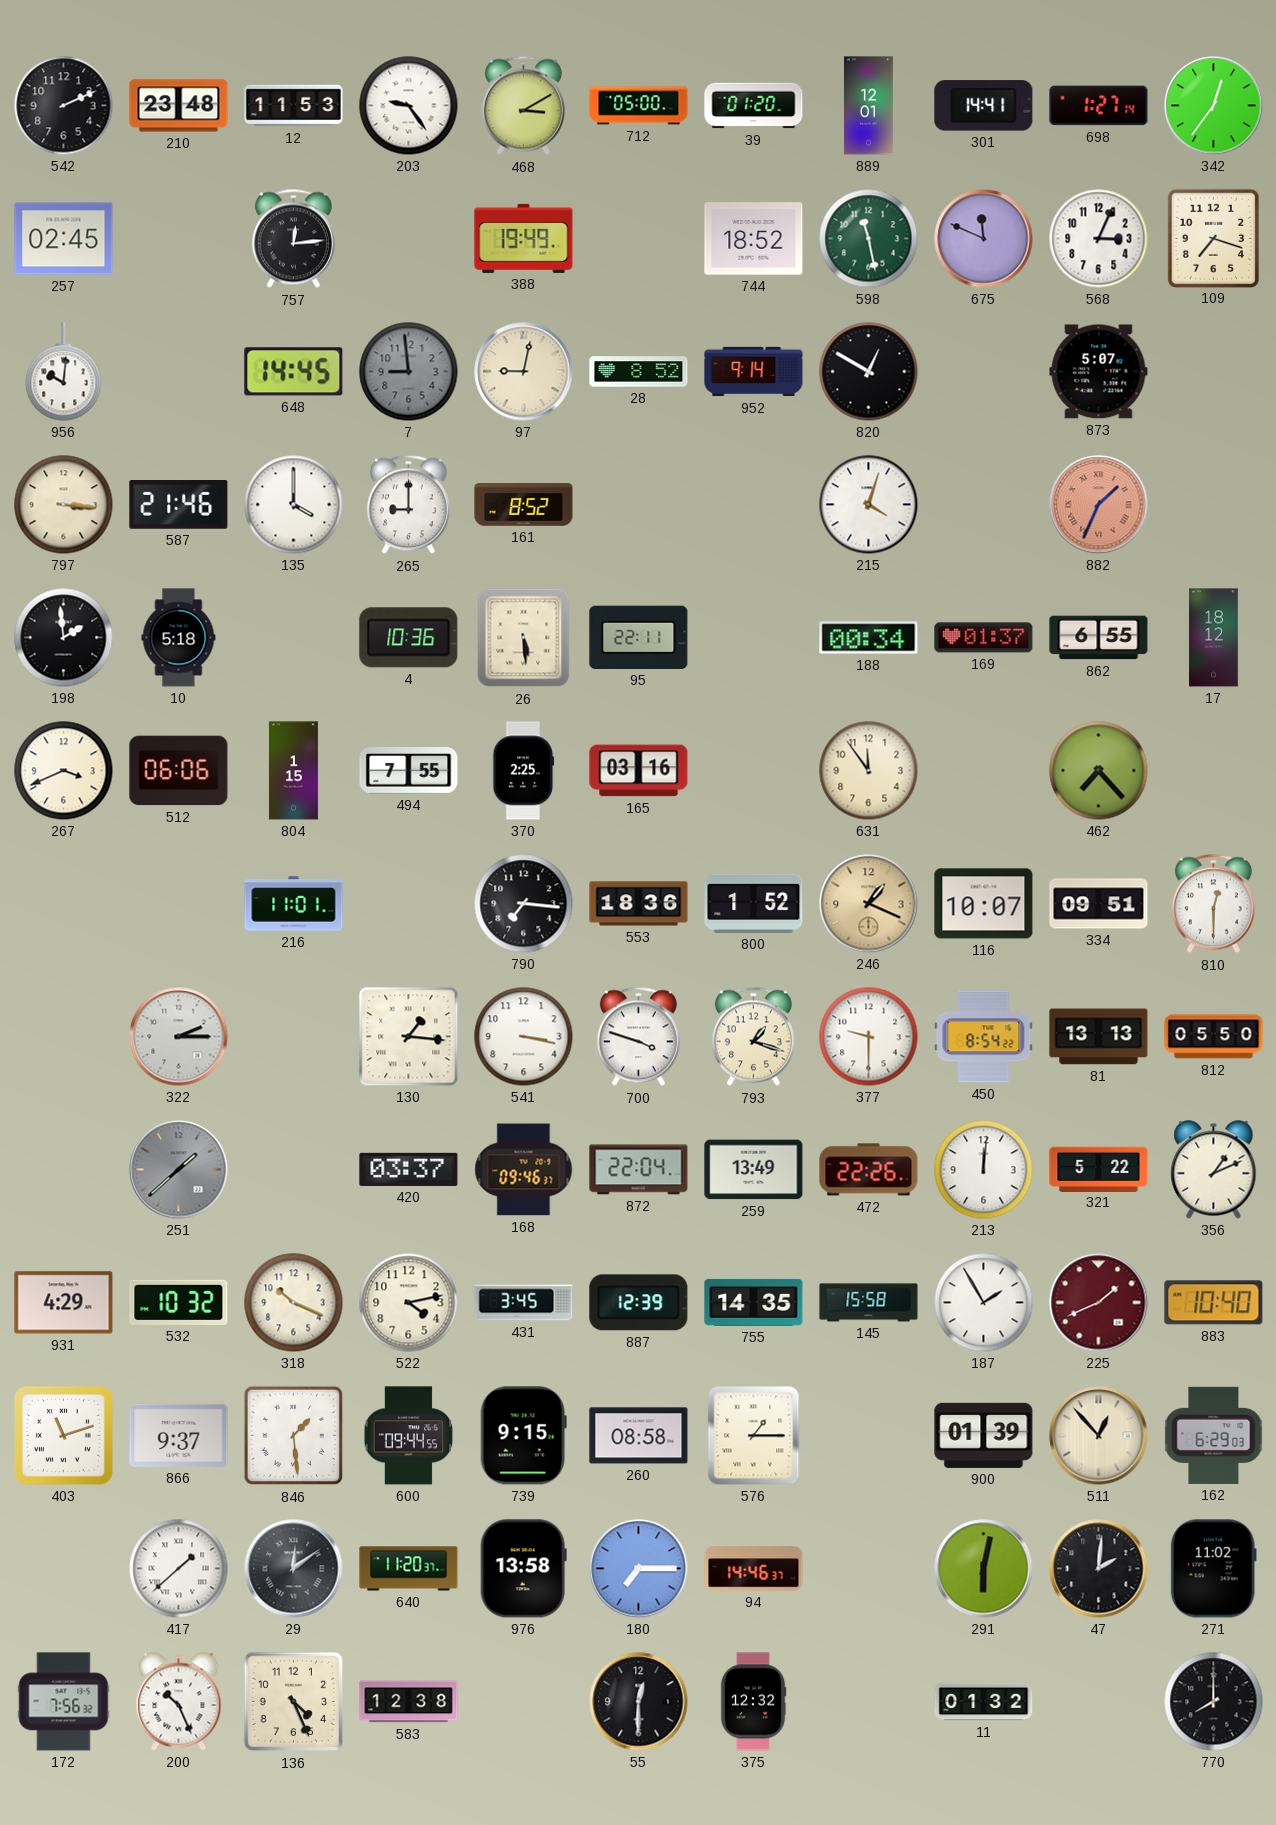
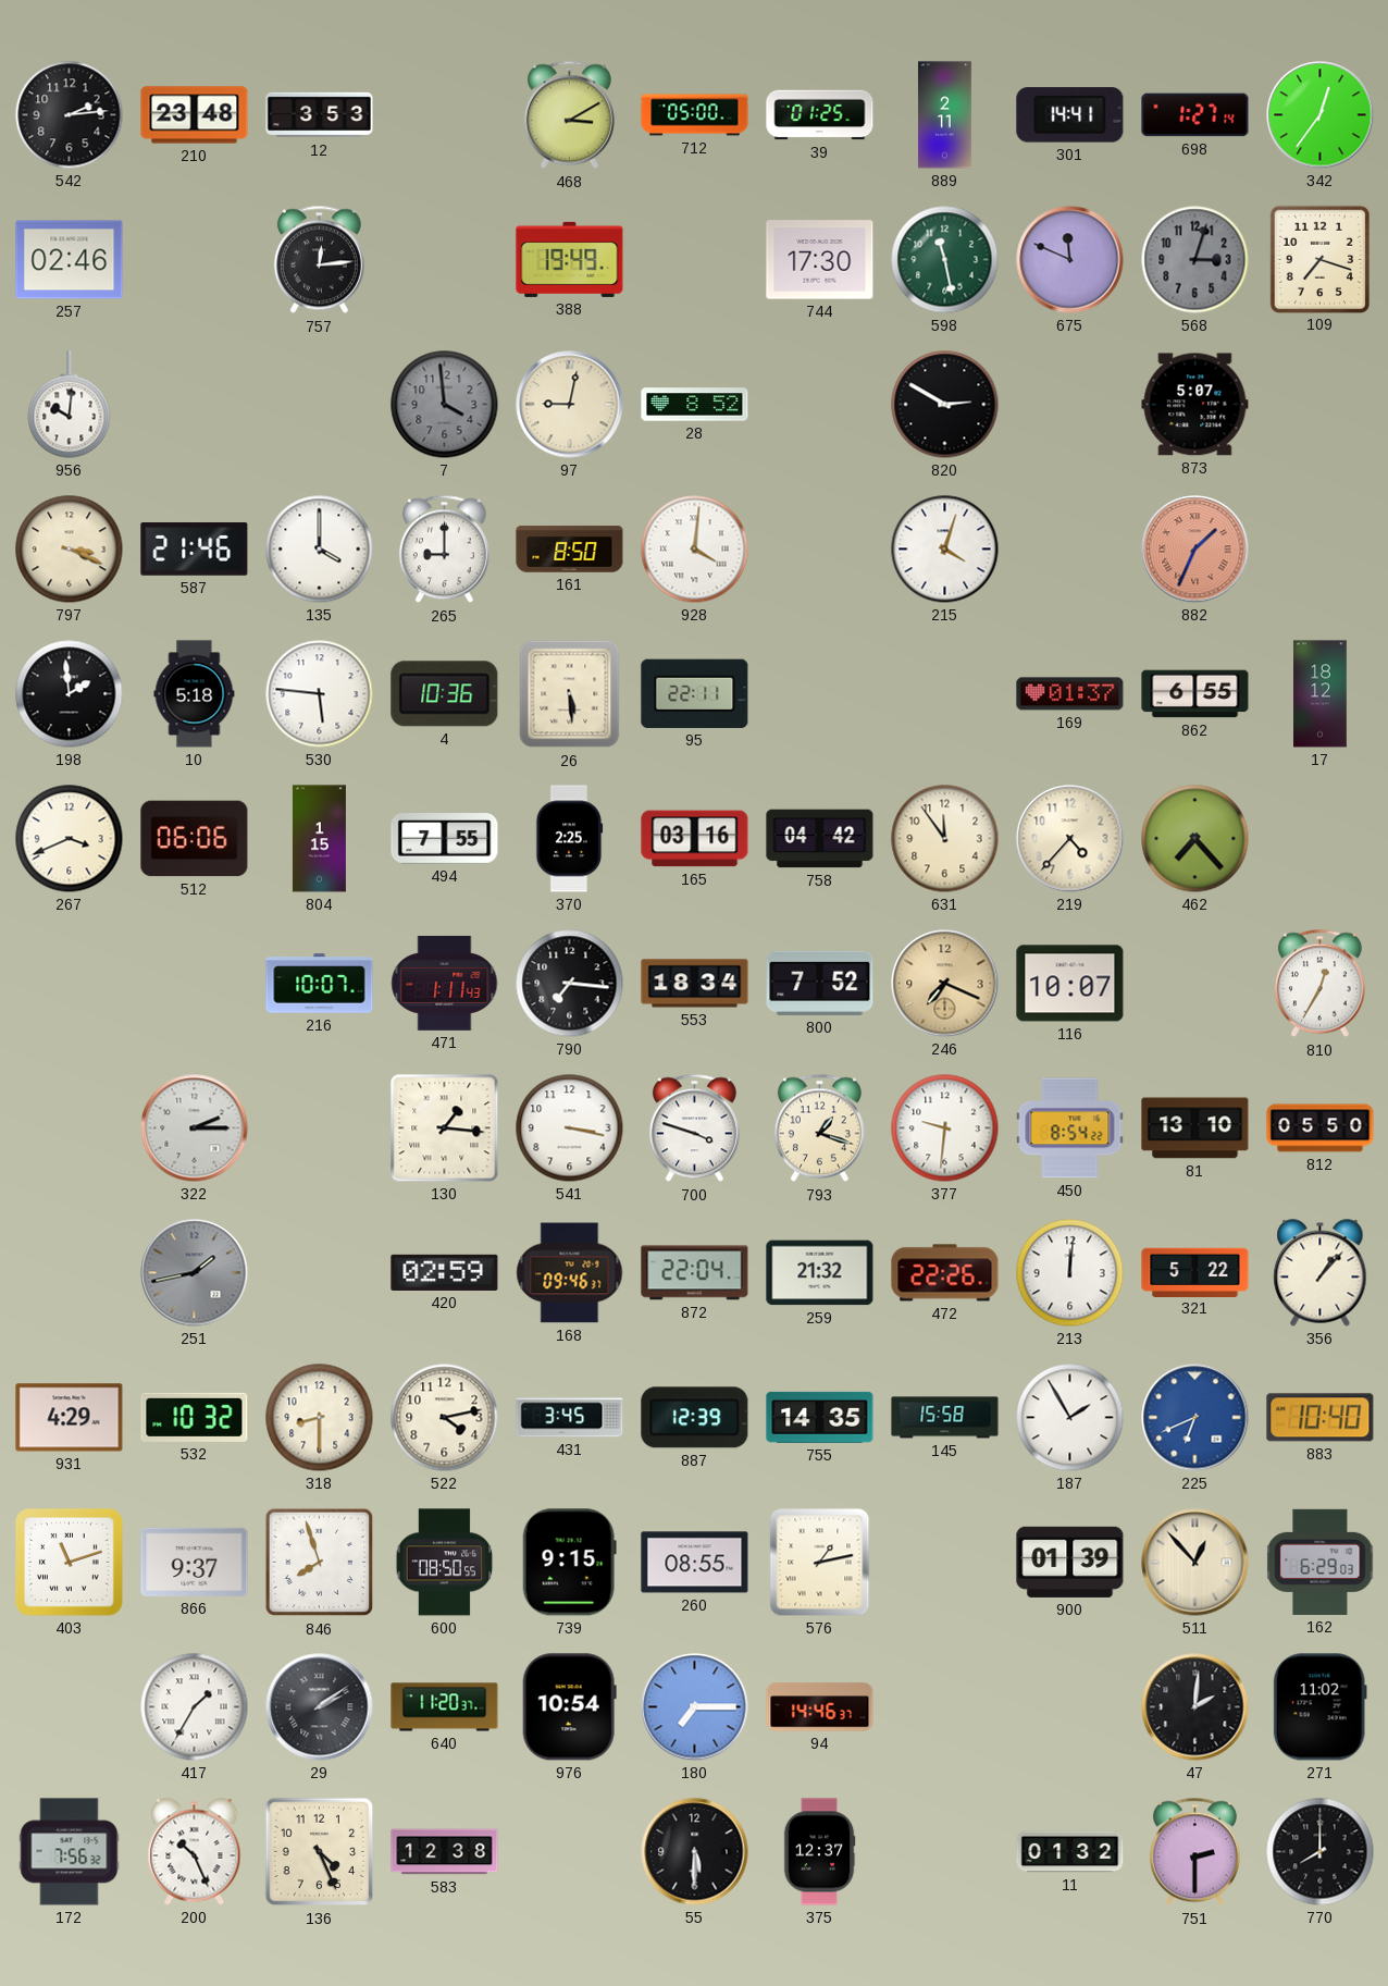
542: 2:11 -> 2:14
12: 11:53 -> 3:53
203: 9:24 -> none
39: 01:20 -> 01:25
889: 12:01 -> 2:11
257: 02:45 -> 02:46
744: 18:52 -> 17:30
568: 3:04 -> 3:03
568 dial: white -> grey
648: 14:45 -> none
7: 8:59 -> 3:59
952: 9:14 -> none
820: 12:50 -> 2:50
797: 3:16 -> 3:19
161: 8:52 -> 8:50
928: none -> 4:01
530: none -> 5:46
188: 00:34 -> none
758: none -> 04:42
219: none -> 4:37
216: 11:01 -> 10:07
471: none -> 1:11
553: 18:36 -> 18:34
800: 1:52 -> 7:52
246: 1:19 -> 7:19
334: 09:51 -> none
810: 12:30 -> 12:35
377: 9:30 -> 9:31
81: 13:13 -> 13:10
251: 1:38 -> 1:43
420: 03:37 -> 02:59
259: 13:49 -> 21:32
356: 1:11 -> 1:07
318: 10:19 -> 8:30
225: 1:41 -> 6:41
225 dial: burgundy -> blue
846: 1:29 -> 7:57
600: 09:44 -> 08:50
260: 08:58 -> 08:55
576: 1:15 -> 1:13
417: 1:38 -> 1:35
29: 12:09 -> 2:09
976: 13:58 -> 10:54
291: 6:02 -> none
55: 12:30 -> 5:30
375: 12:32 -> 12:37
751: none -> 2:30
